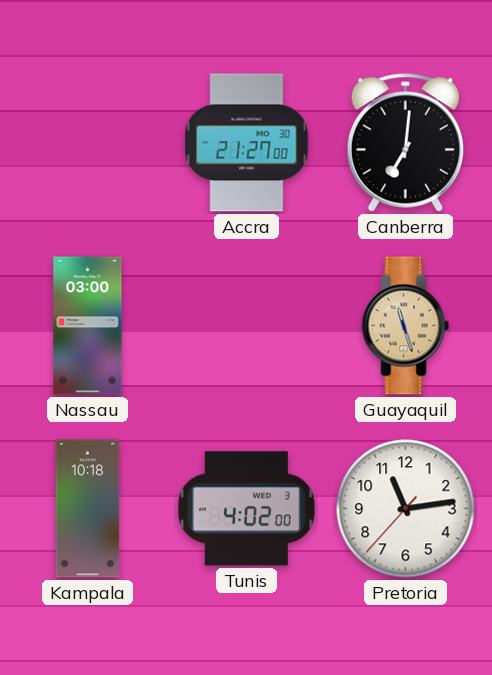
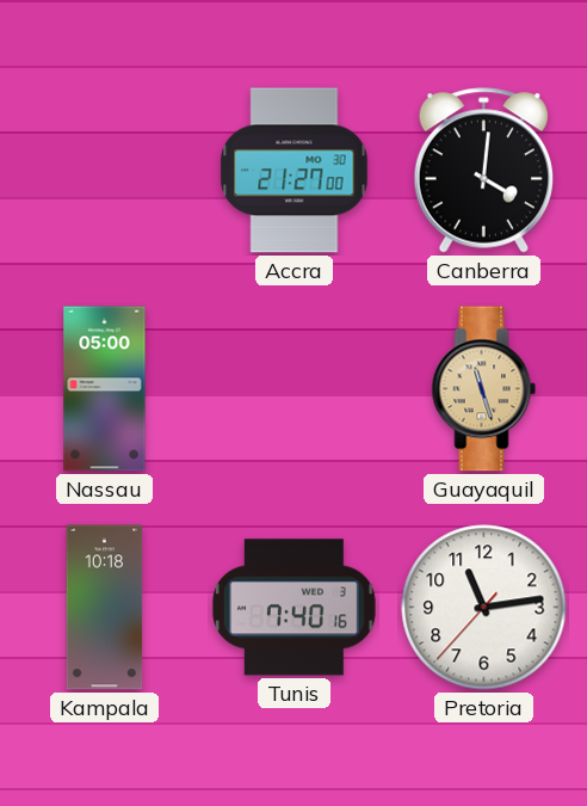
Canberra: 7:01 -> 4:01
Nassau: 03:00 -> 05:00
Tunis: 4:02 -> 7:40
